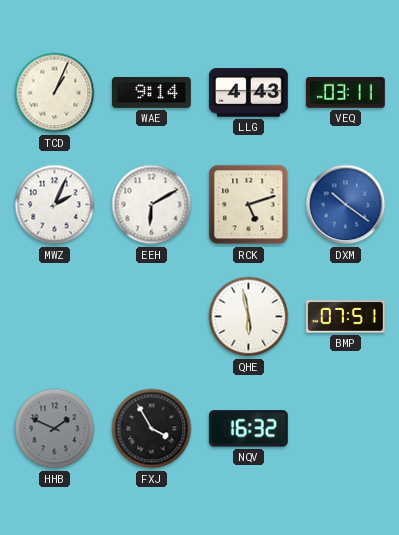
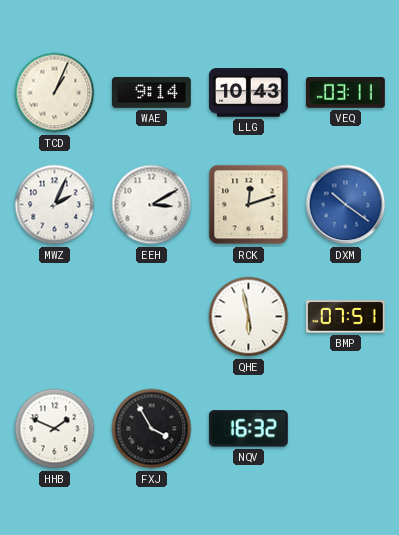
LLG: 4:43 -> 10:43
EEH: 6:10 -> 3:10
RCK: 5:12 -> 12:12
HHB dial: grey -> white
